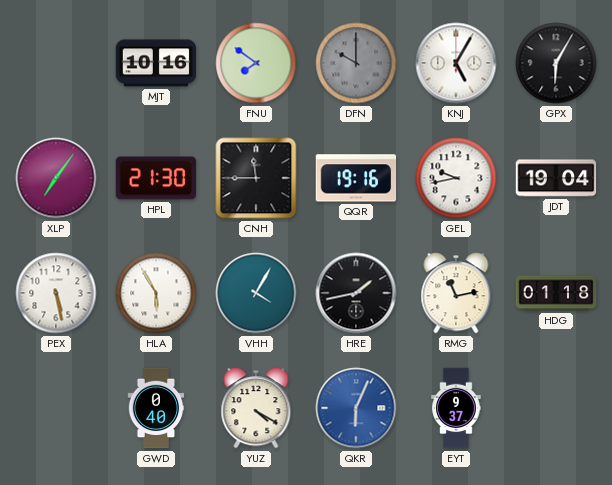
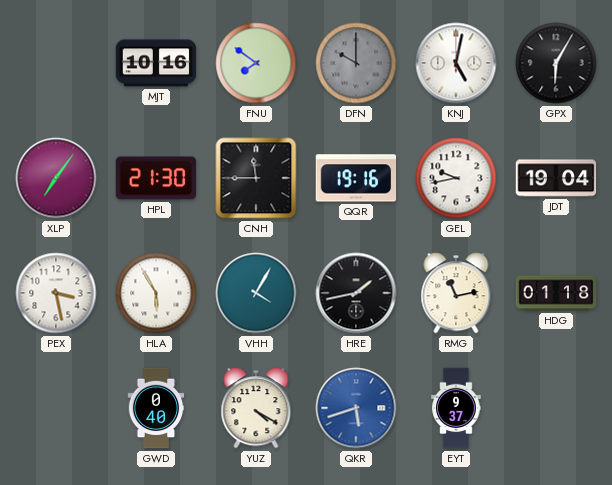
KNJ: 5:05 -> 5:02
PEX: 5:28 -> 3:28
QKR: 6:04 -> 5:42
